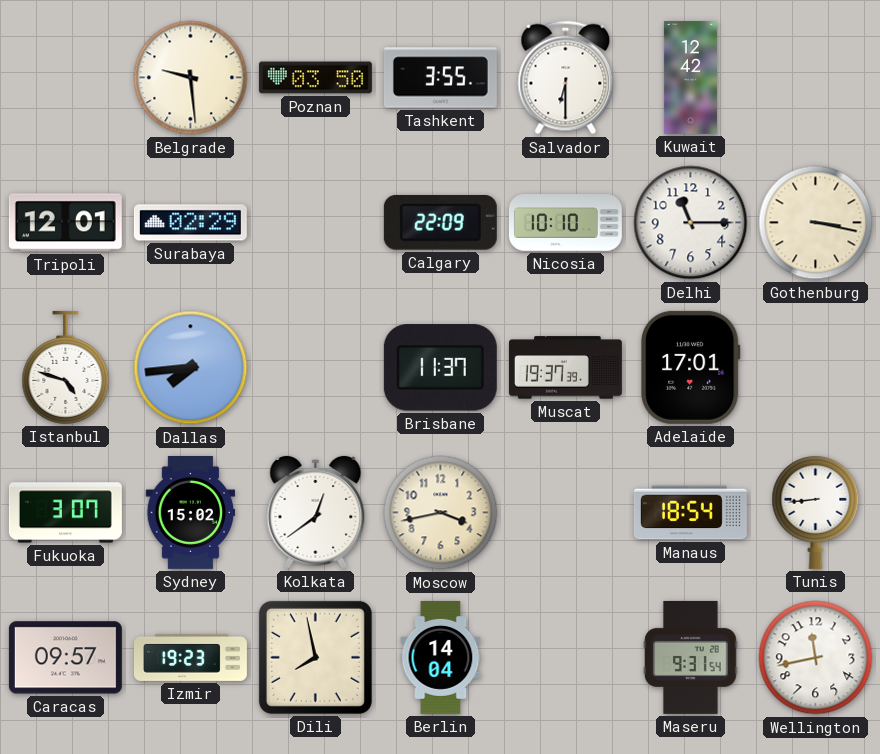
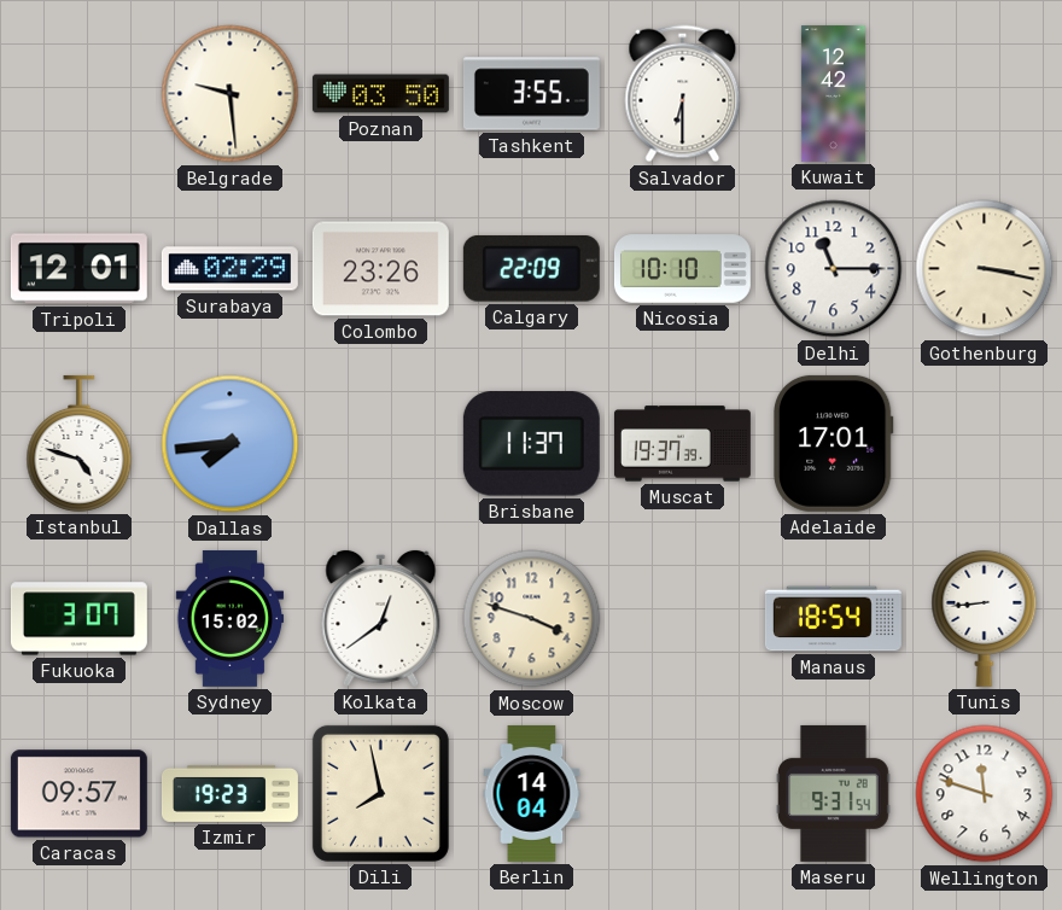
Colombo: none -> 23:26
Moscow: 3:43 -> 3:48
Wellington: 11:43 -> 11:48
